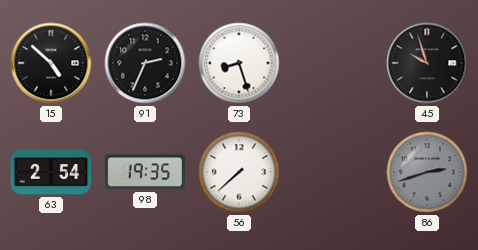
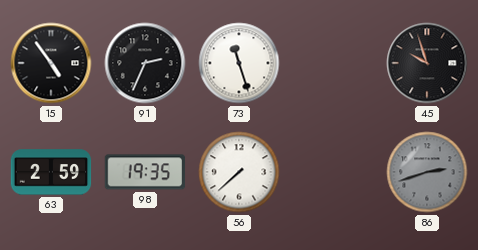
15: 4:52 -> 4:54
73: 8:27 -> 11:27
63: 2:54 -> 2:59
